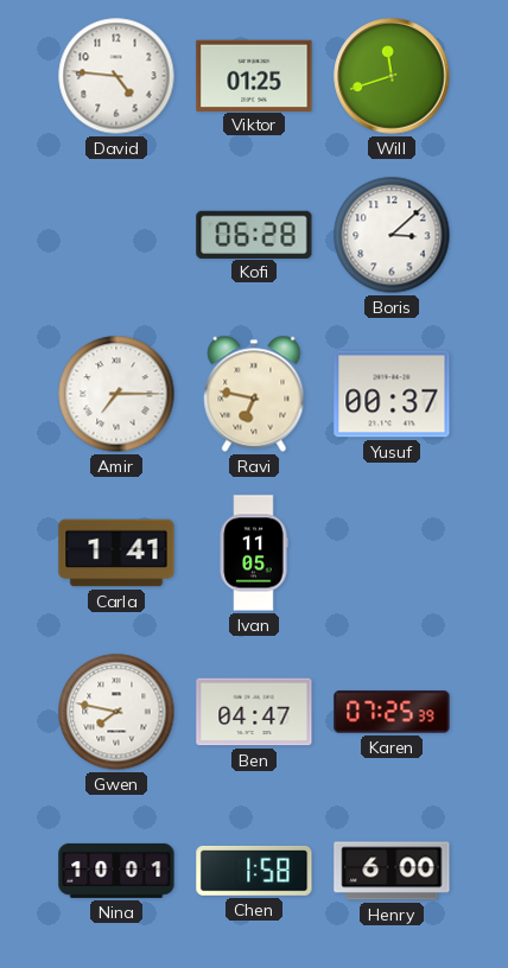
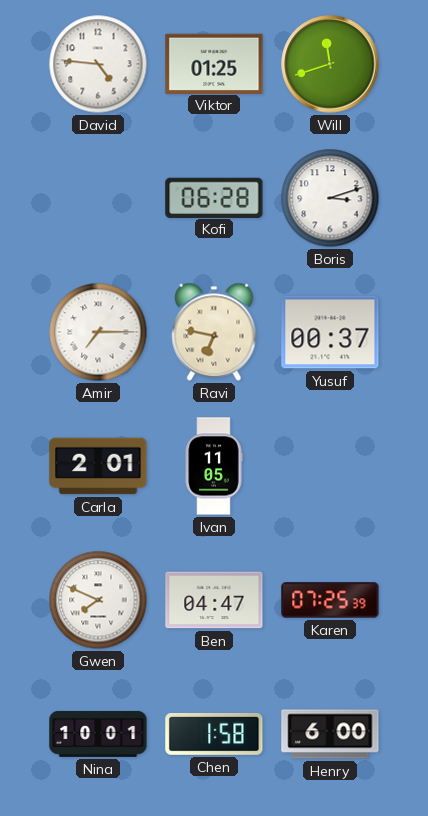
Boris: 3:08 -> 3:12
Carla: 1:41 -> 2:01
Gwen: 7:47 -> 7:49
